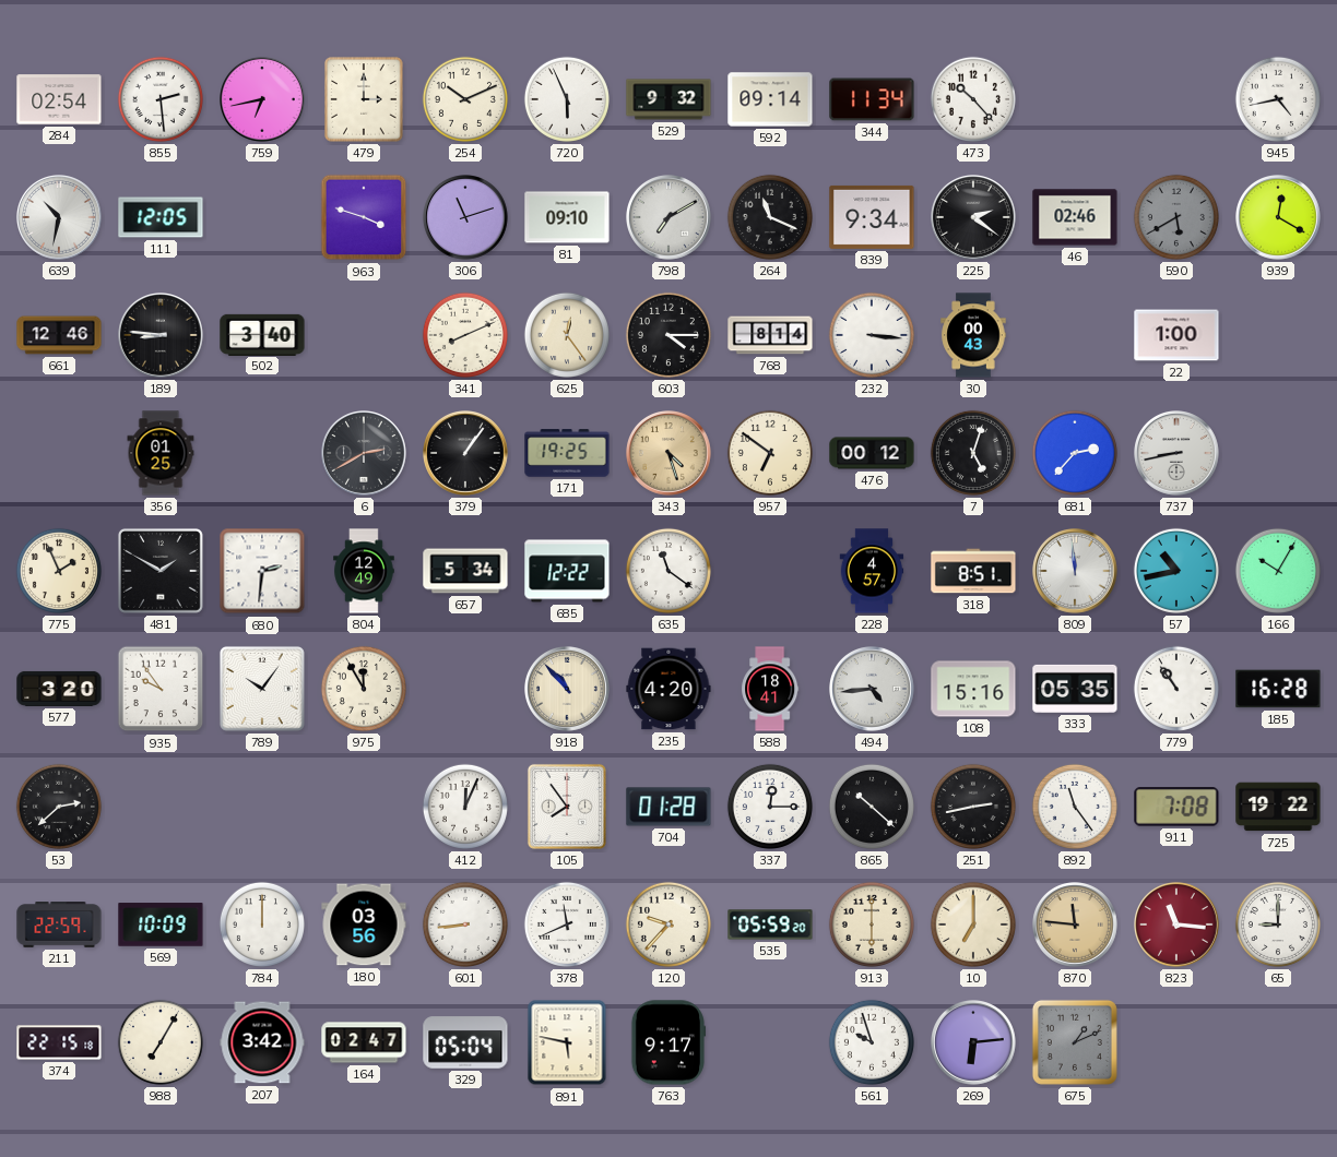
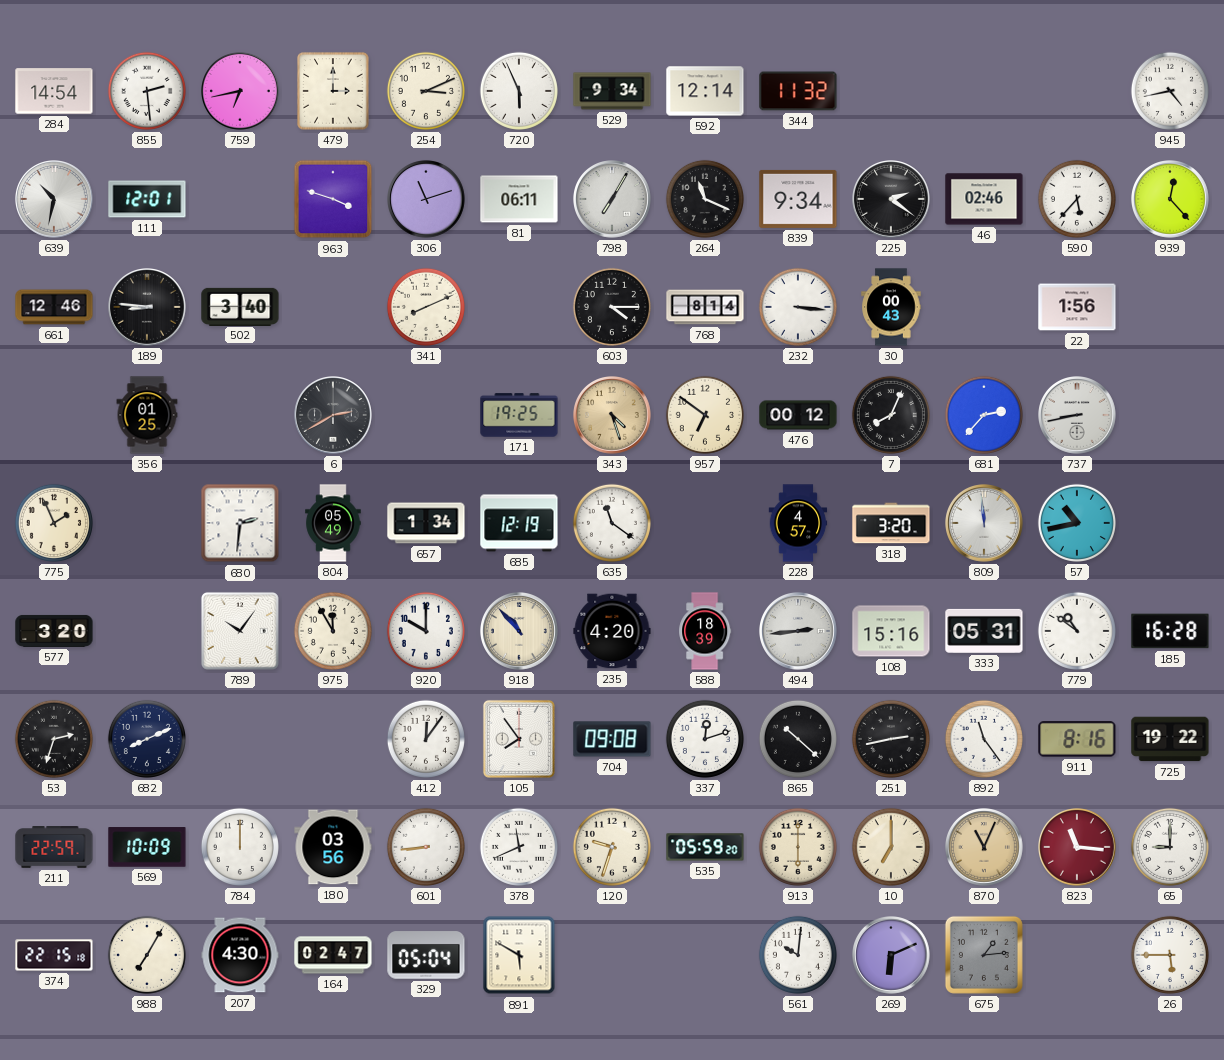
284: 02:54 -> 14:54
254: 10:11 -> 3:11
529: 9:32 -> 9:34
592: 09:14 -> 12:14
344: 11:34 -> 11:32
473: 10:23 -> none
111: 12:05 -> 12:01
81: 09:10 -> 06:11
798: 7:10 -> 7:05
590: 5:40 -> 5:37
590 dial: grey -> white
939: 12:20 -> 12:23
625: 12:24 -> none
22: 1:00 -> 1:56
379: 1:06 -> none
7: 5:03 -> 8:04
481: 1:50 -> none
804: 12:49 -> 05:49
657: 5:34 -> 1:34
685: 12:22 -> 12:19
318: 8:51 -> 3:20
166: 10:05 -> none
935: 9:54 -> none
920: none -> 10:00
588: 18:41 -> 18:39
494: 4:44 -> 2:44
333: 05:35 -> 05:31
779: 10:54 -> 10:51
53: 2:38 -> 2:33
682: none -> 8:11
412: 12:04 -> 12:06
704: 01:28 -> 09:08
337: 12:15 -> 12:12
911: 7:08 -> 8:16
120: 9:37 -> 9:33
870: 11:46 -> 11:04
207: 3:42 -> 4:30
891: 5:47 -> 5:50
763: 9:17 -> none
561: 9:57 -> 10:01
269: 6:14 -> 6:11
675: 1:11 -> 1:14
26: none -> 5:45
